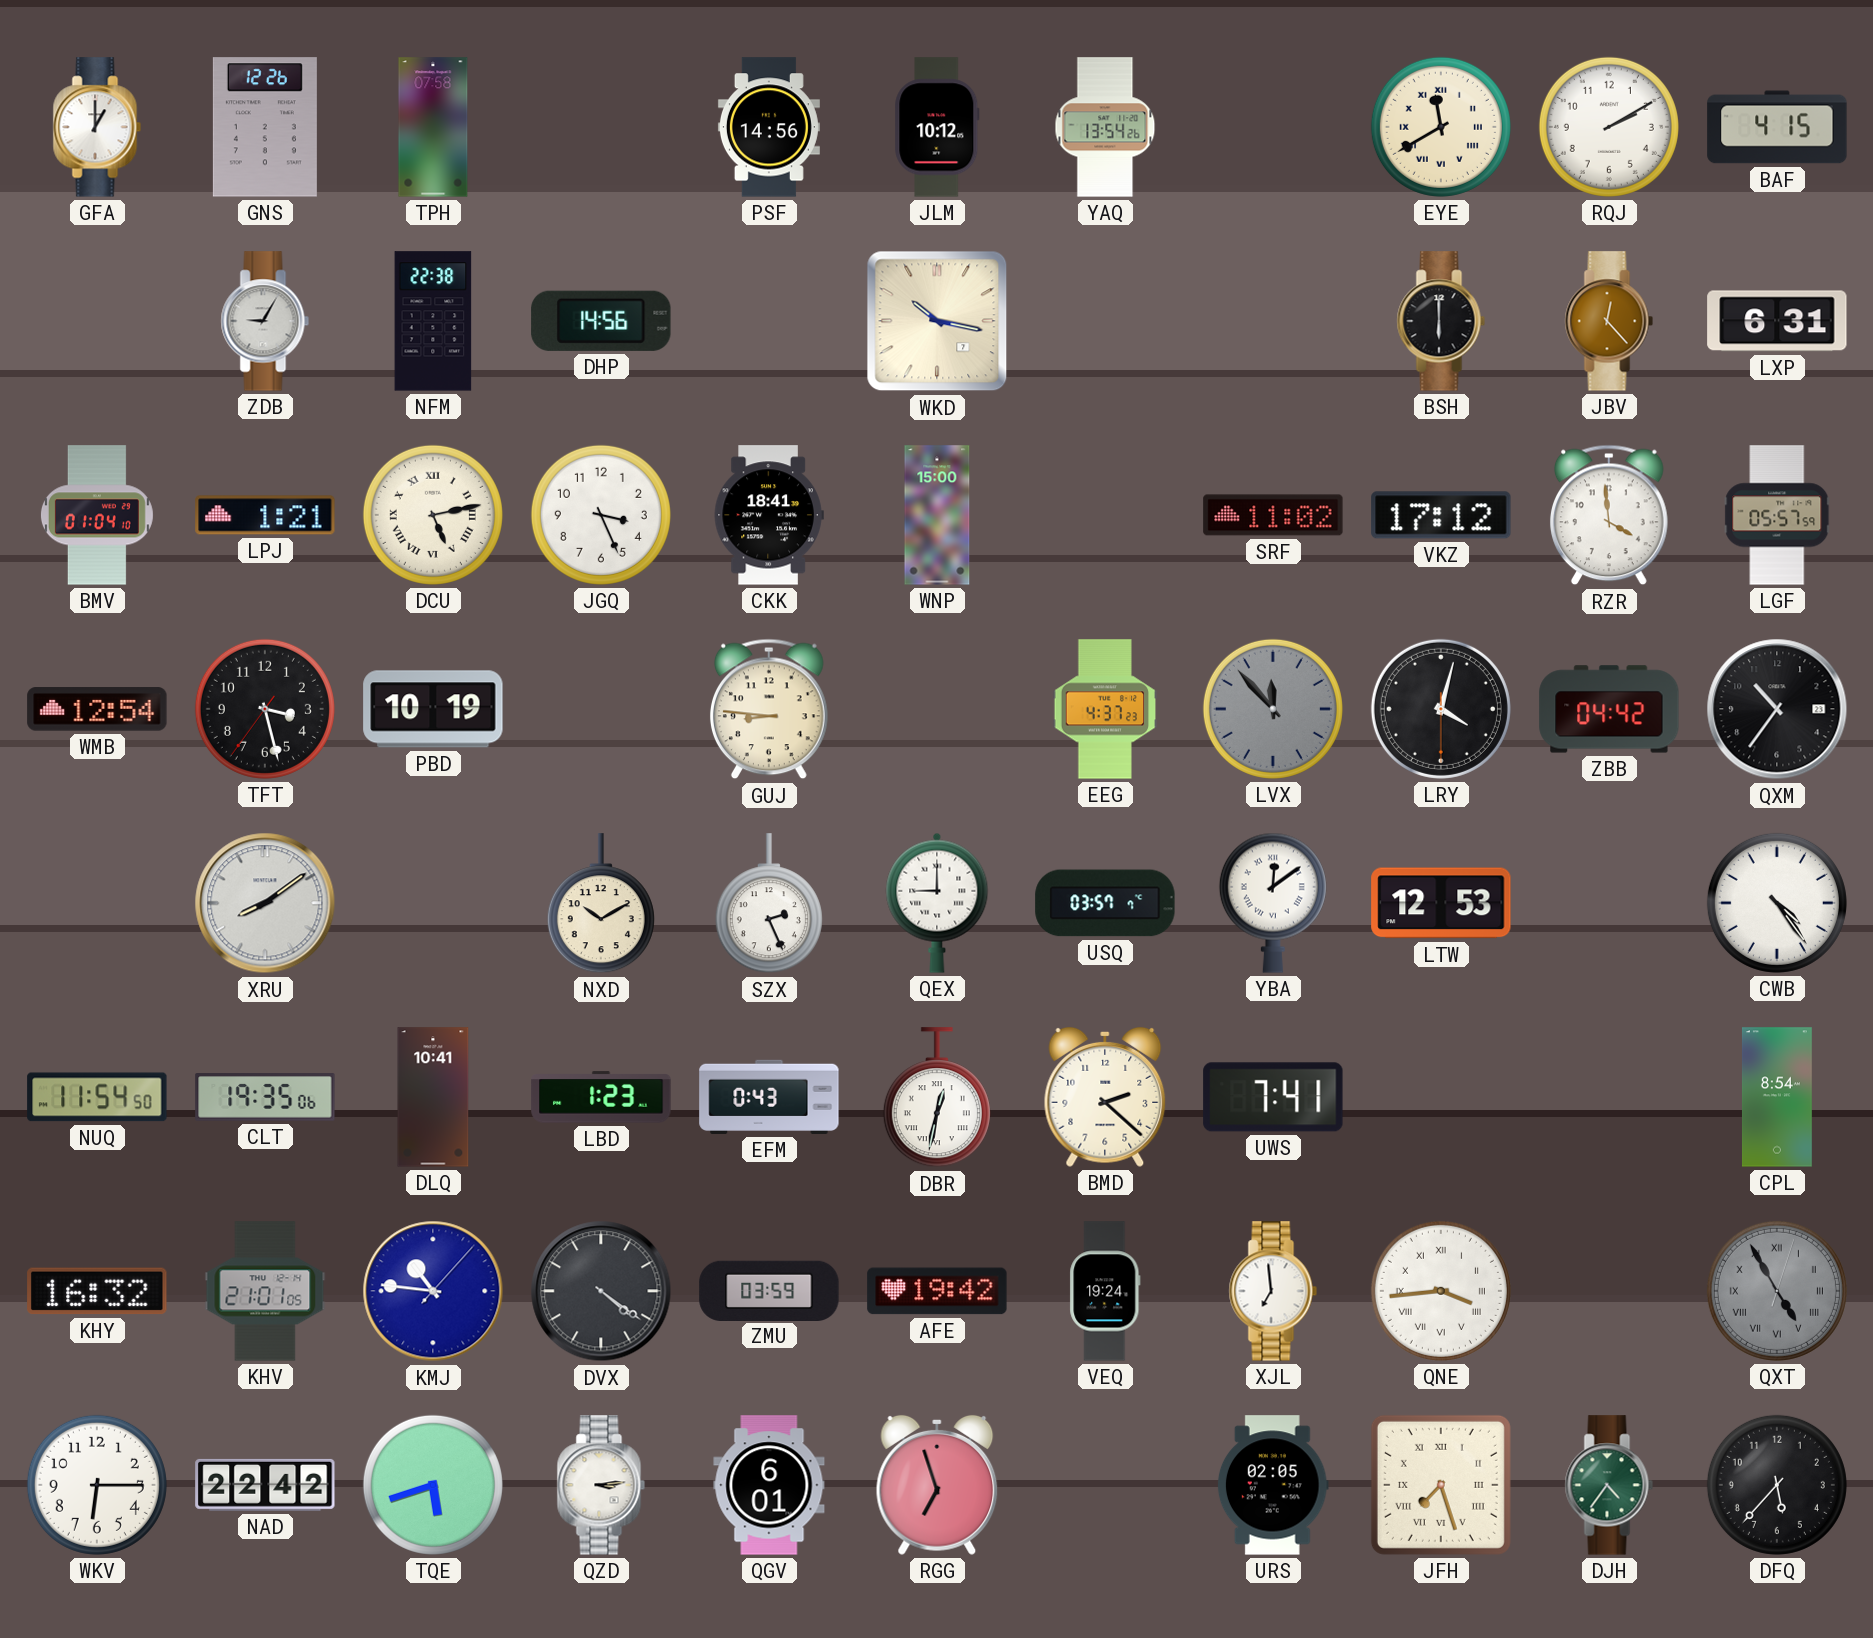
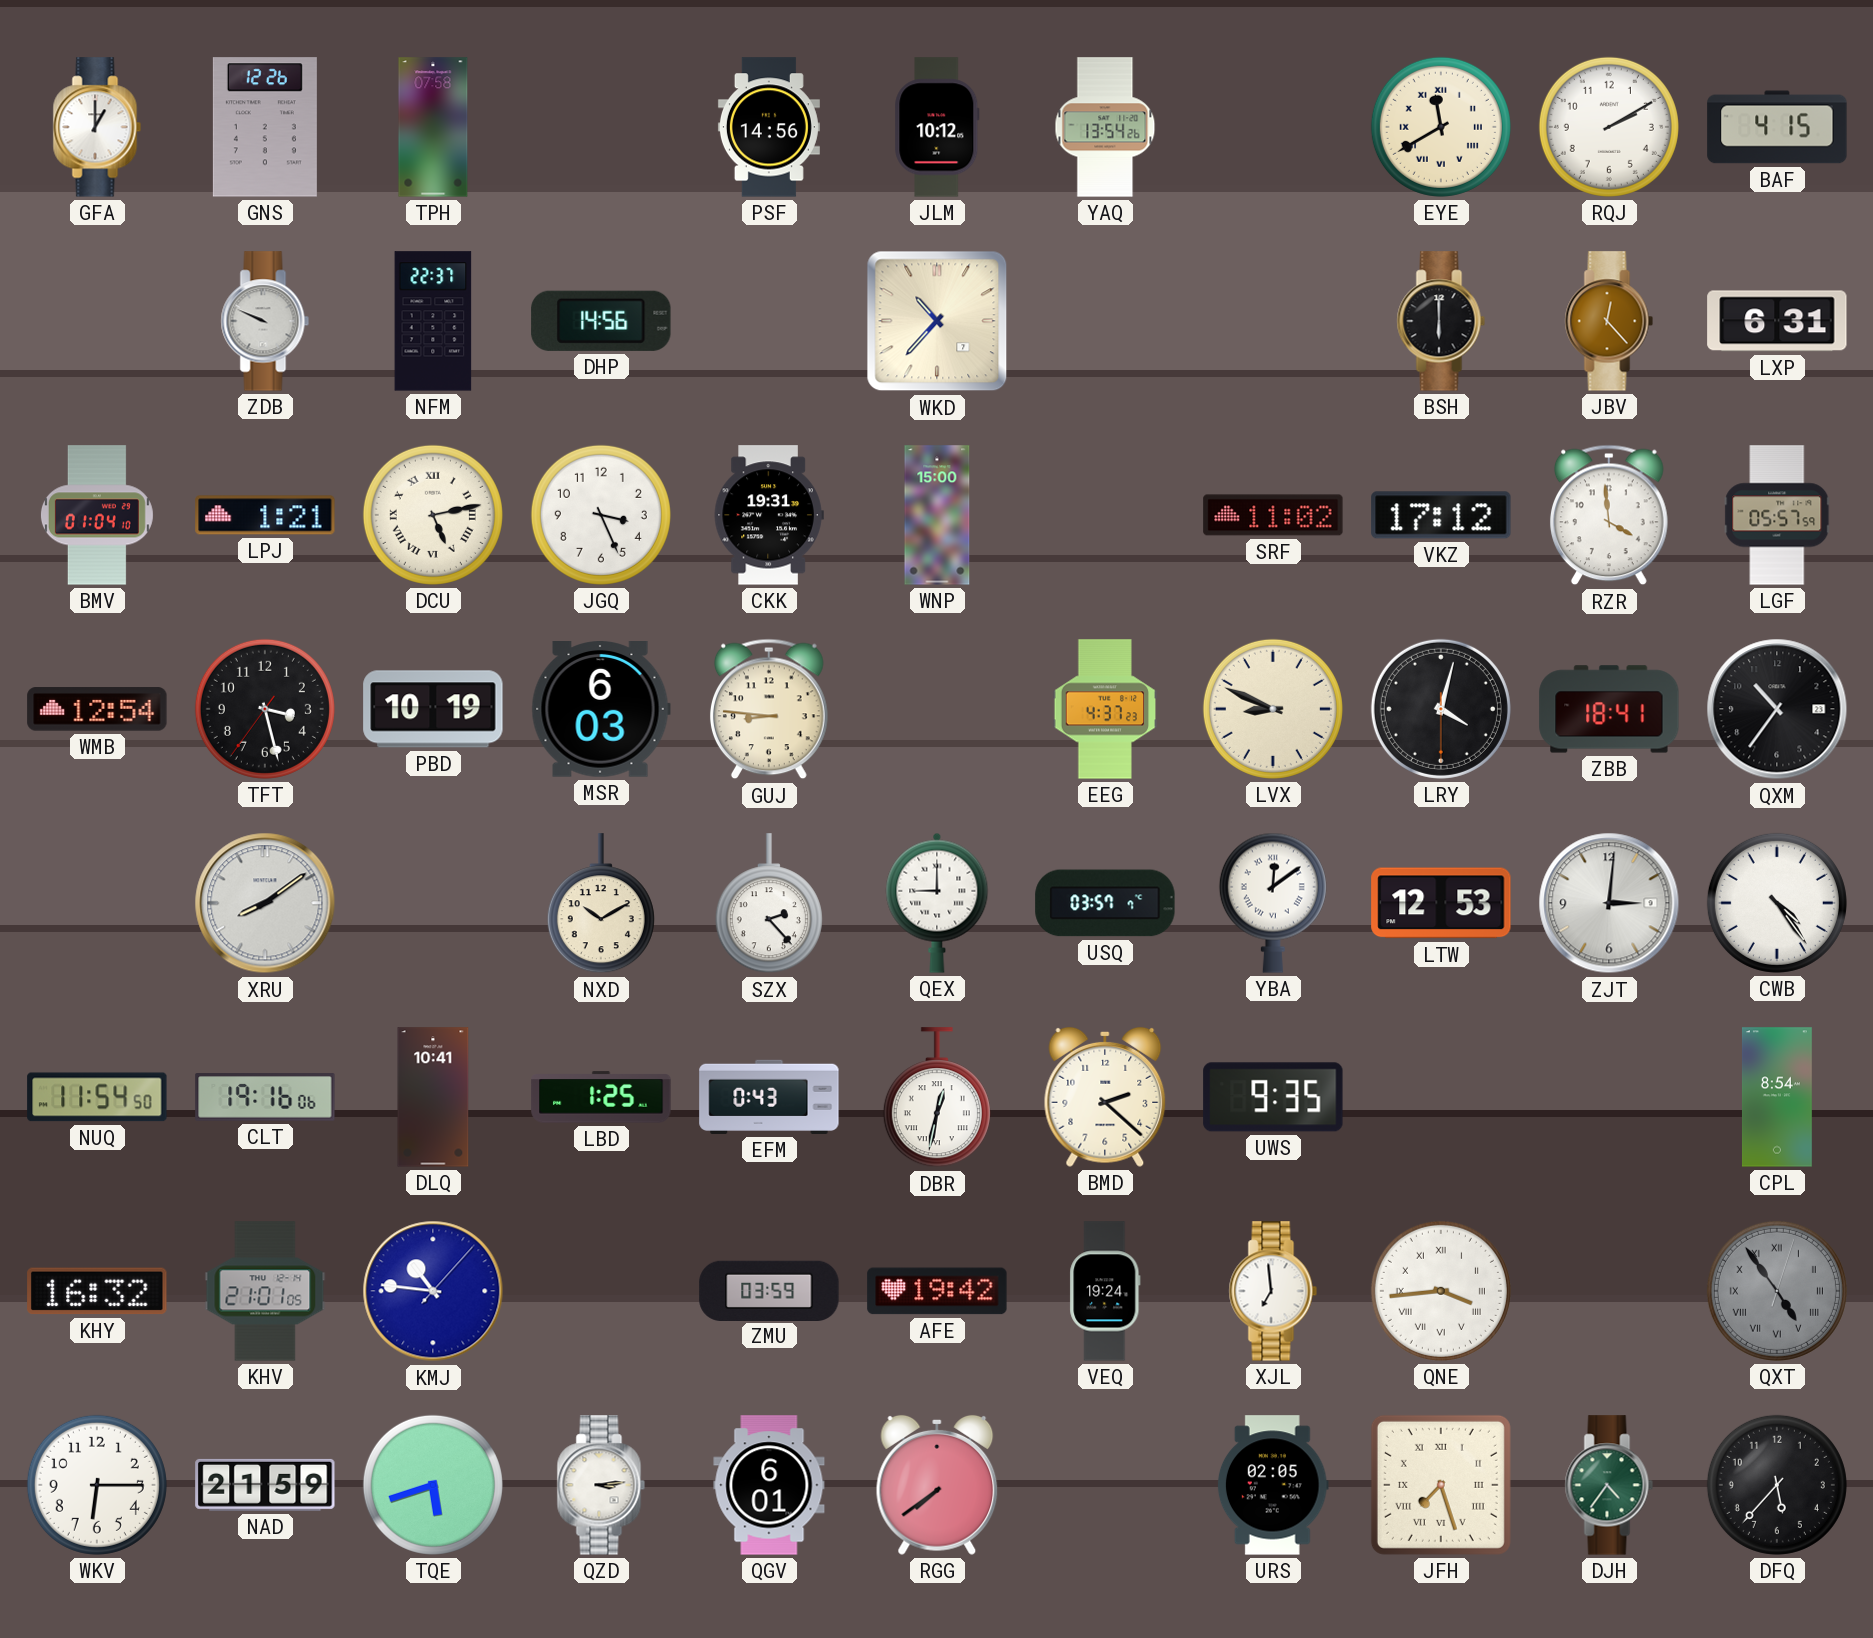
ZDB: 9:05 -> 9:49
NFM: 22:38 -> 22:37
WKD: 10:17 -> 10:37
CKK: 18:41 -> 19:31
MSR: none -> 6:03
LVX: 11:53 -> 8:49
LVX dial: grey -> cream
ZBB: 04:42 -> 18:41
SZX: 2:26 -> 2:23
ZJT: none -> 3:01
CLT: 19:35 -> 19:16
LBD: 1:23 -> 1:25
UWS: 7:41 -> 9:35
DVX: 4:21 -> none
QXT: 4:55 -> 4:54
NAD: 22:42 -> 21:59
RGG: 6:57 -> 7:39
